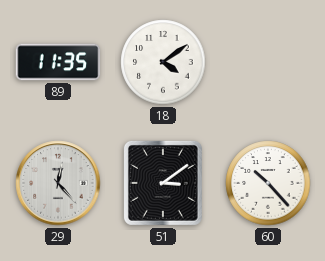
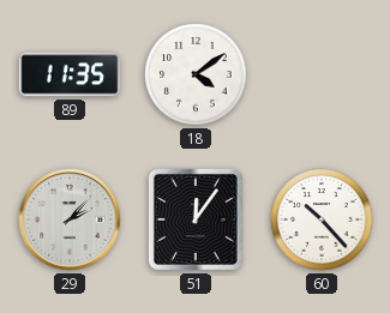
29: 12:23 -> 2:07
51: 3:09 -> 12:06
